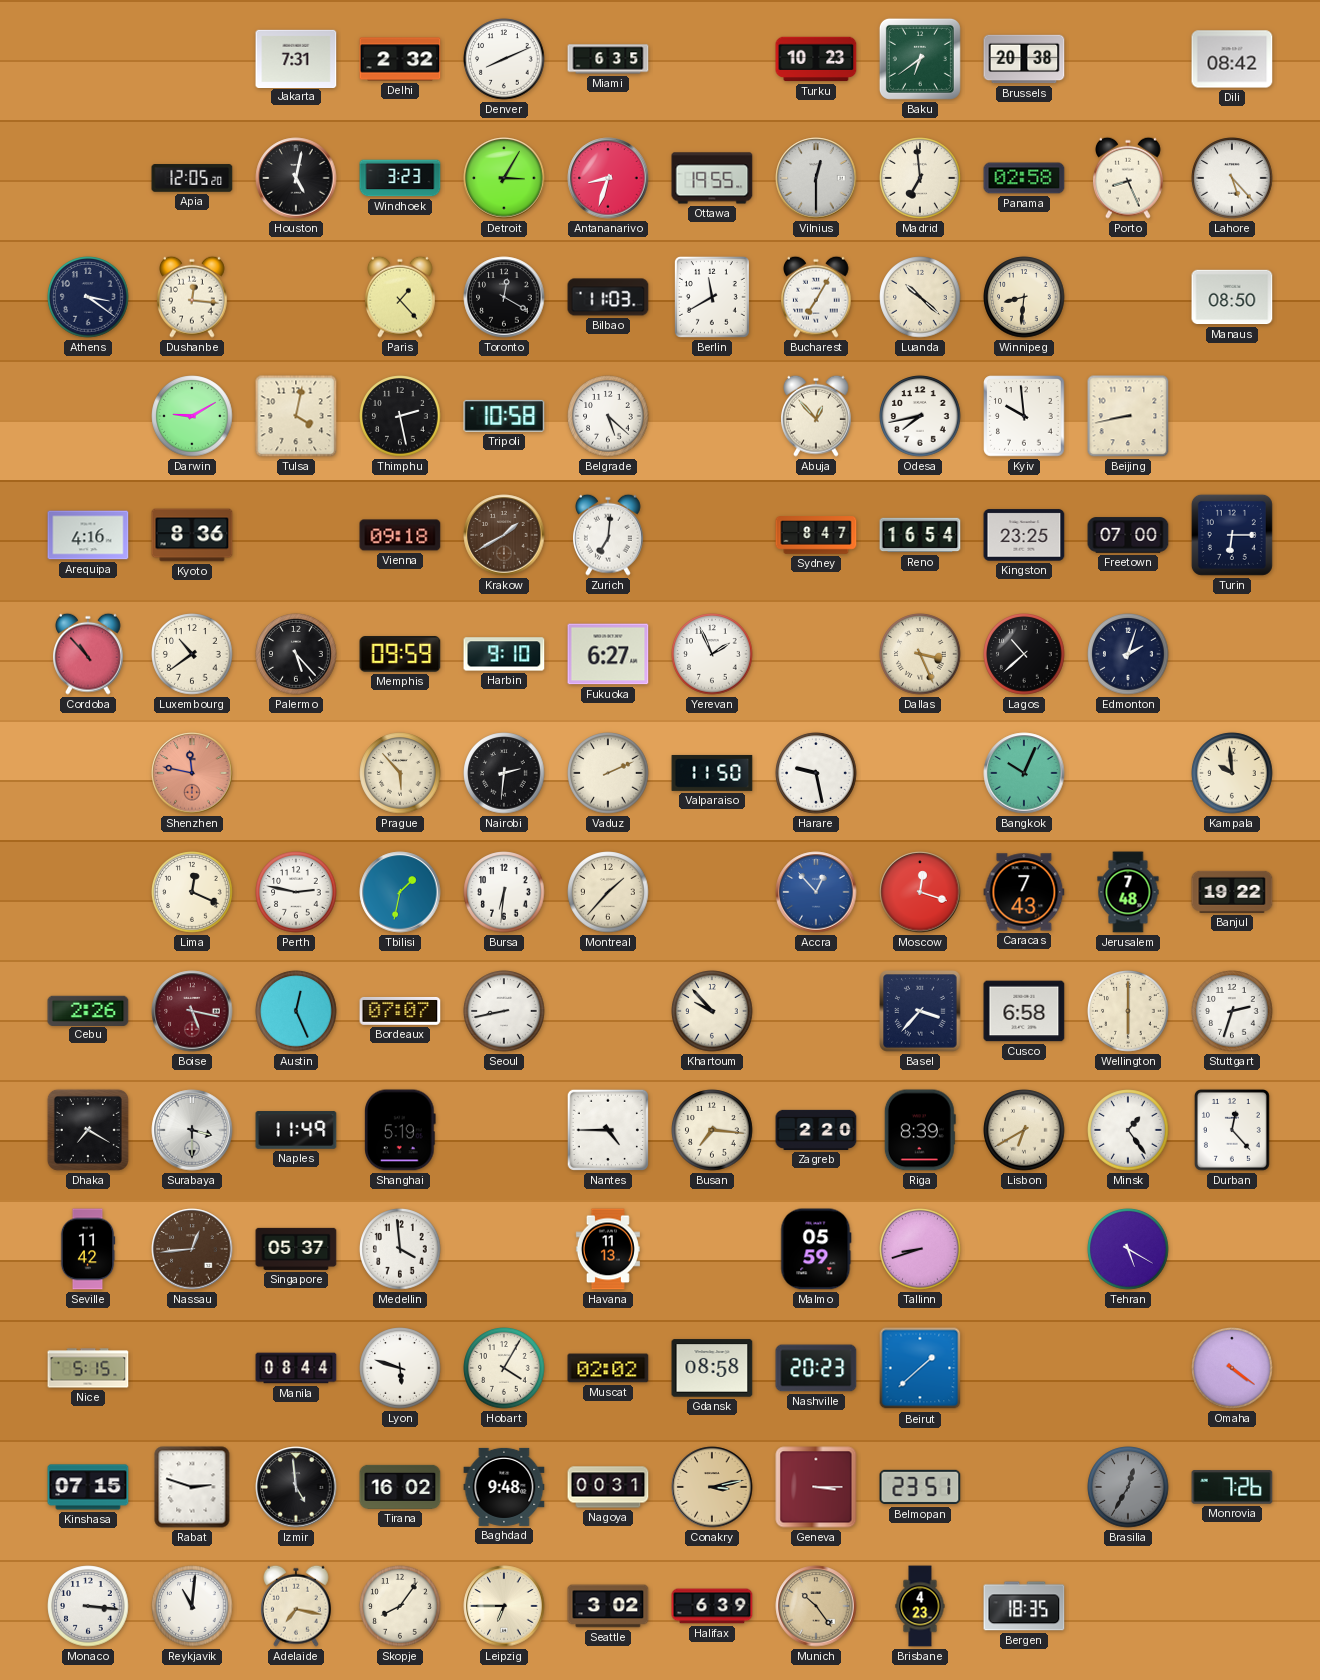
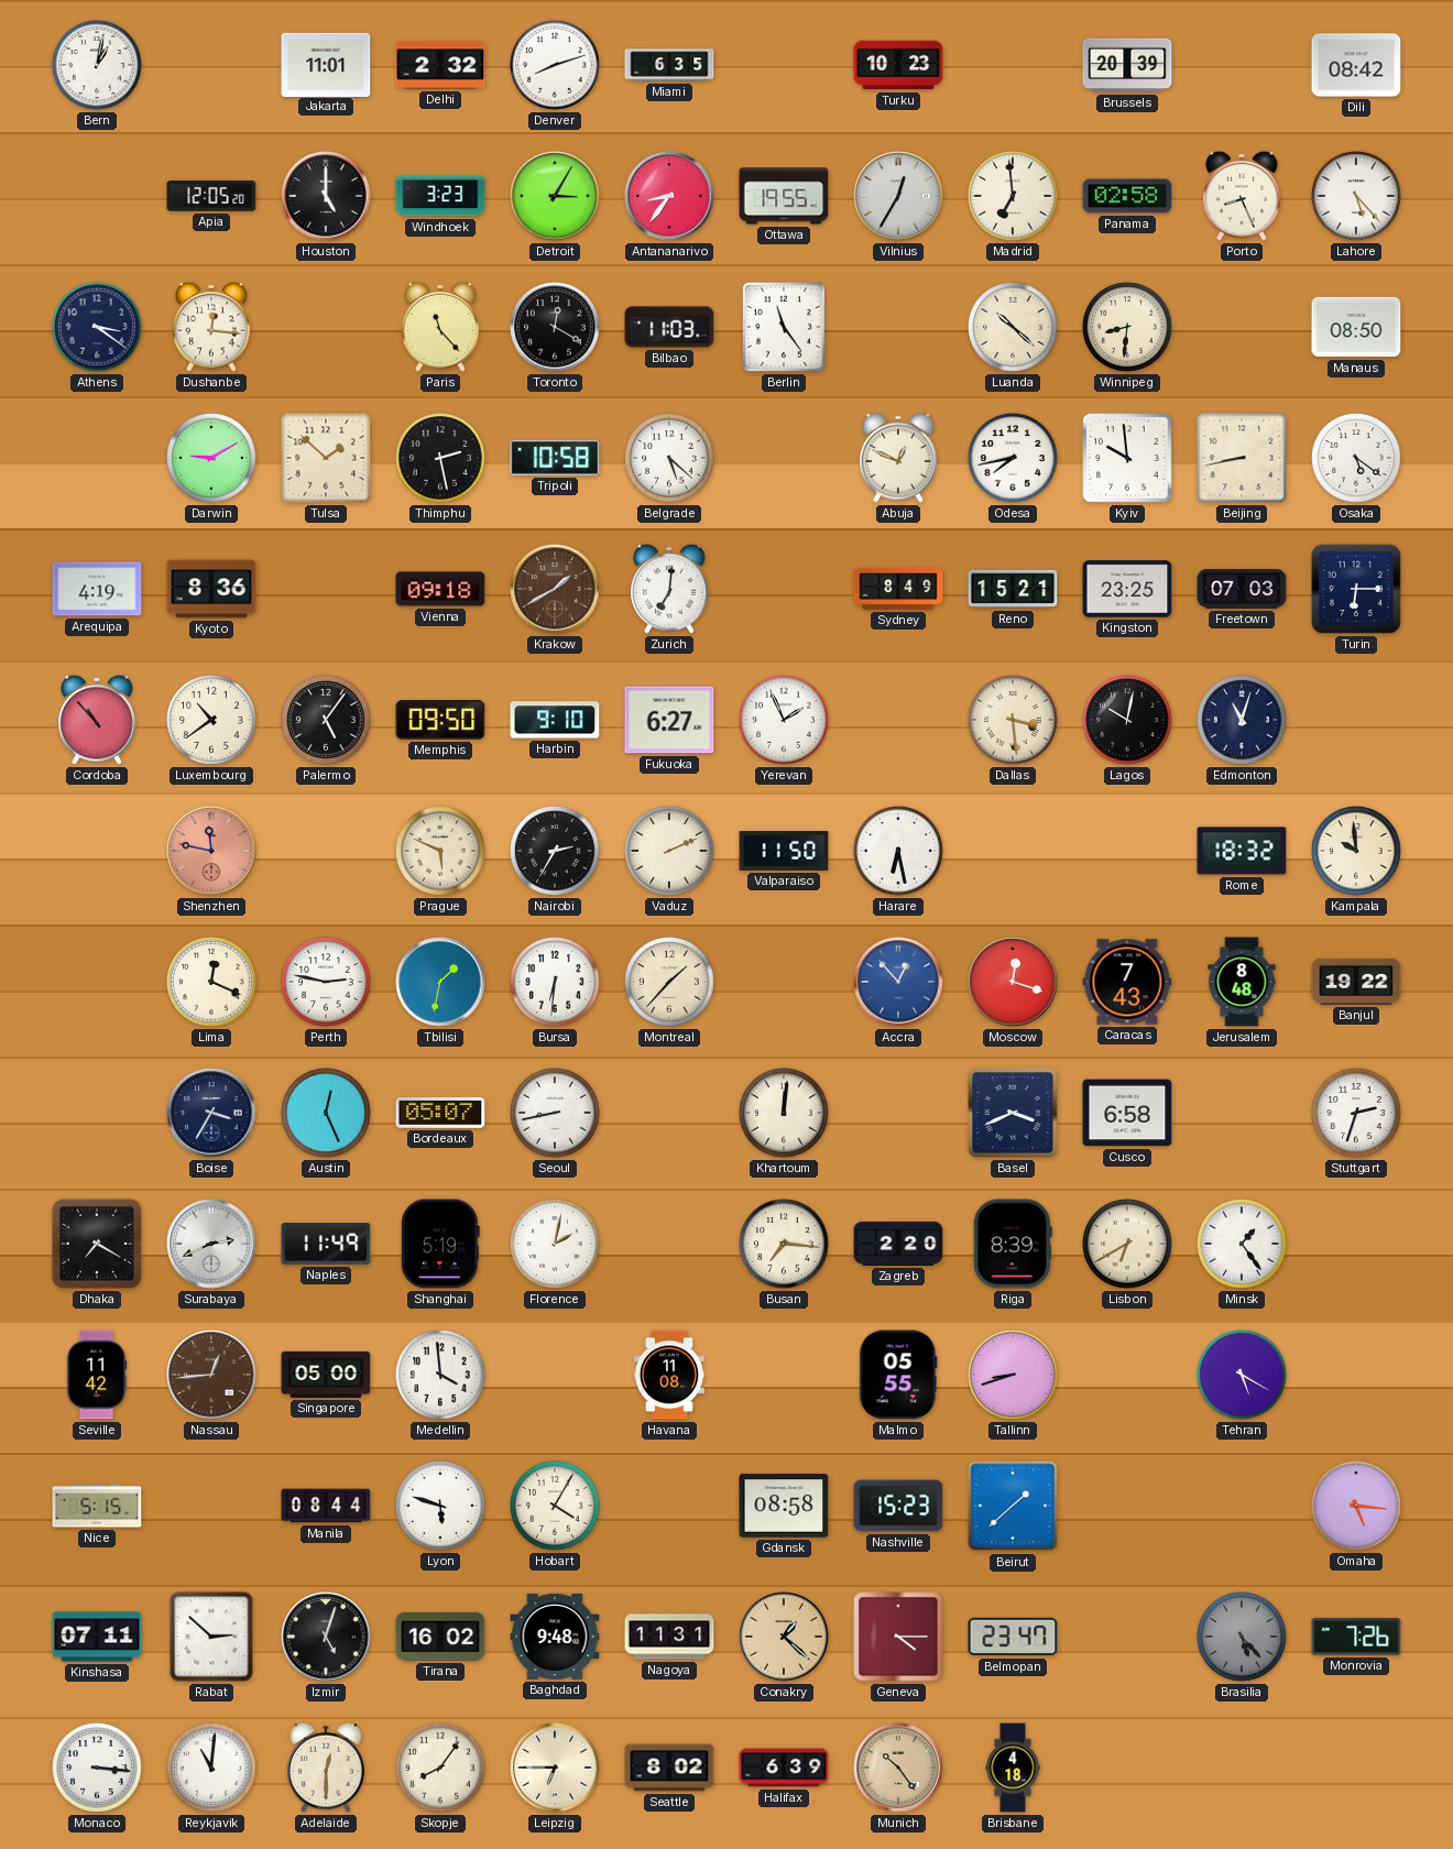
Bern: none -> 1:02
Jakarta: 7:31 -> 11:01
Denver: 8:11 -> 8:12
Baku: 6:39 -> none
Brussels: 20:38 -> 20:39
Houston: 5:02 -> 5:00
Antananarivo: 8:33 -> 8:36
Vilnius: 12:30 -> 12:35
Paris: 1:23 -> 11:23
Berlin: 11:40 -> 11:24
Bucharest: 7:05 -> none
Tulsa: 4:02 -> 1:52
Abuja: 12:53 -> 12:49
Osaka: none -> 5:21
Arequipa: 4:16 -> 4:19
Sydney: 8:47 -> 8:49
Reno: 16:54 -> 15:21
Freetown: 07:00 -> 07:03
Palermo: 5:23 -> 5:06
Memphis: 09:59 -> 09:50
Dallas: 3:26 -> 3:29
Lagos: 10:38 -> 10:02
Edmonton: 2:03 -> 11:03
Prague: 5:53 -> 5:49
Nairobi: 2:31 -> 2:35
Harare: 9:28 -> 6:28
Bangkok: 10:04 -> none
Rome: none -> 18:32
Jerusalem: 7:48 -> 8:48
Cebu: 2:26 -> none
Boise: 5:17 -> 3:35
Boise dial: burgundy -> navy
Bordeaux: 07:07 -> 05:07
Khartoum: 9:53 -> 12:01
Basel: 3:37 -> 3:41
Wellington: 6:00 -> none
Surabaya: 3:30 -> 2:41
Florence: none -> 2:02
Nantes: 4:45 -> none
Durban: 12:23 -> none
Singapore: 05:37 -> 05:00
Havana: 11:13 -> 11:08
Malmo: 05:59 -> 05:55
Muscat: 02:02 -> none
Nashville: 20:23 -> 15:23
Omaha: 4:21 -> 5:16
Kinshasa: 07:15 -> 07:11
Rabat: 2:48 -> 2:52
Izmir: 4:59 -> 5:03
Nagoya: 00:31 -> 11:31
Conakry: 3:13 -> 1:22
Geneva: 3:15 -> 4:15
Belmopan: 23:51 -> 23:47
Brasilia: 12:35 -> 5:23
Adelaide: 7:17 -> 12:30
Seattle: 3:02 -> 8:02
Brisbane: 4:23 -> 4:18
Bergen: 18:35 -> none
